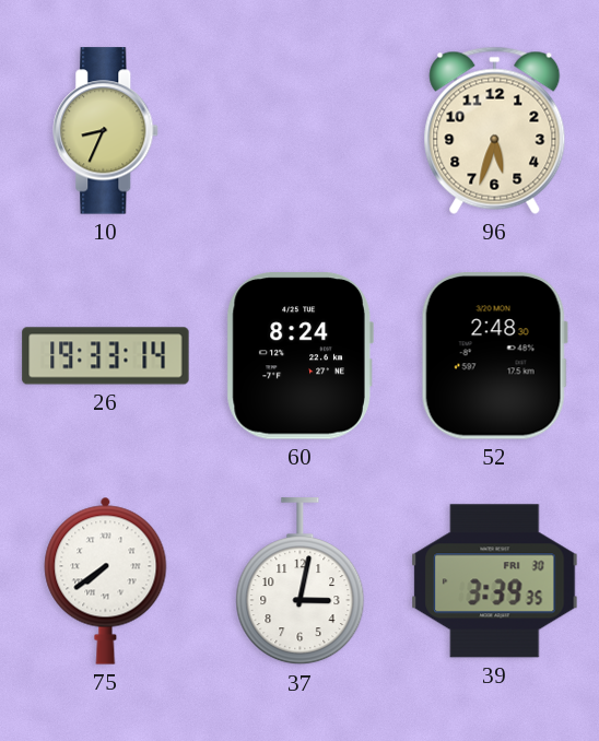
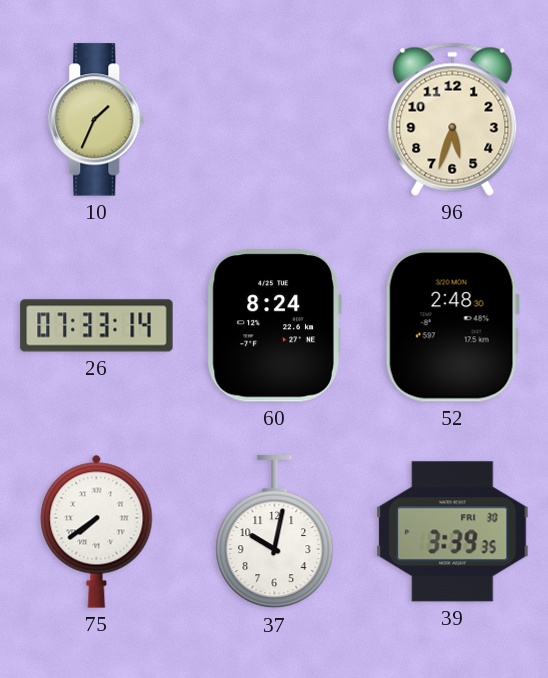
10: 8:34 -> 1:34
26: 19:33 -> 07:33
37: 3:02 -> 10:02
